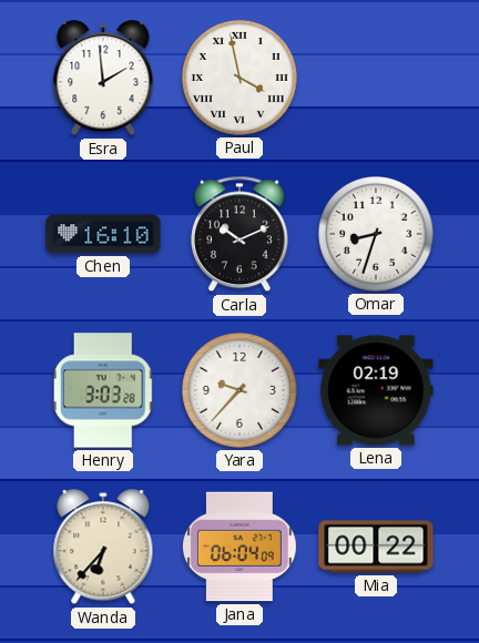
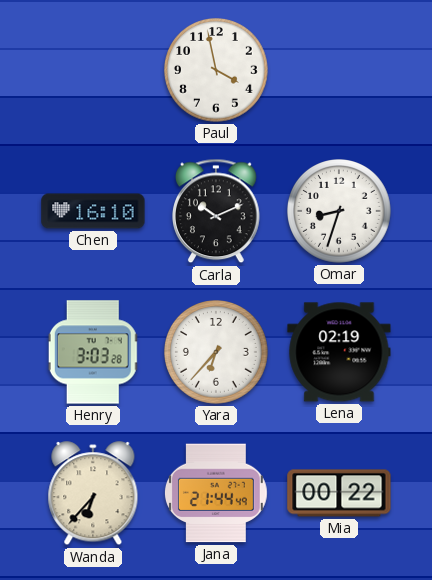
Esra: 1:59 -> none
Paul numerals: Roman -> Arabic
Yara: 9:37 -> 6:37
Jana: 06:04 -> 21:44
